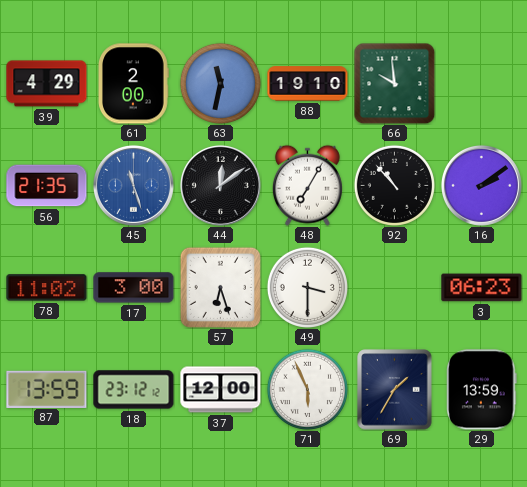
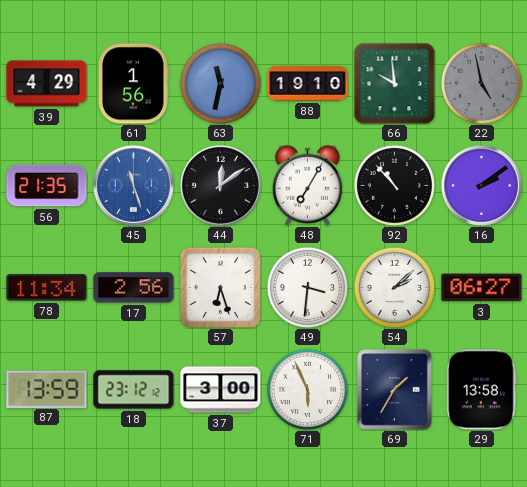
61: 2:00 -> 1:56
22: none -> 4:58
78: 11:02 -> 11:34
17: 3:00 -> 2:56
49: 3:30 -> 3:31
54: none -> 2:08
3: 06:23 -> 06:27
37: 12:00 -> 3:00
29: 13:59 -> 13:58
